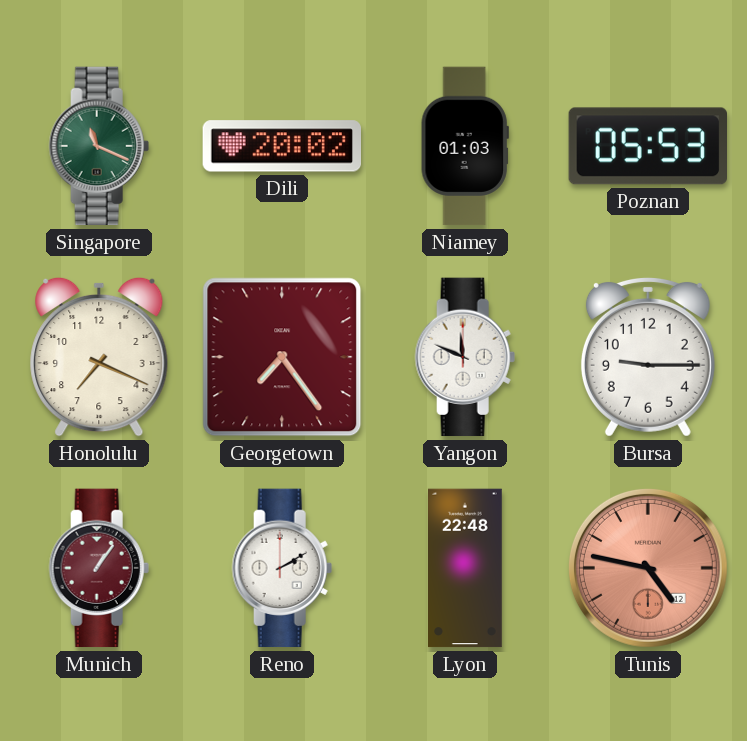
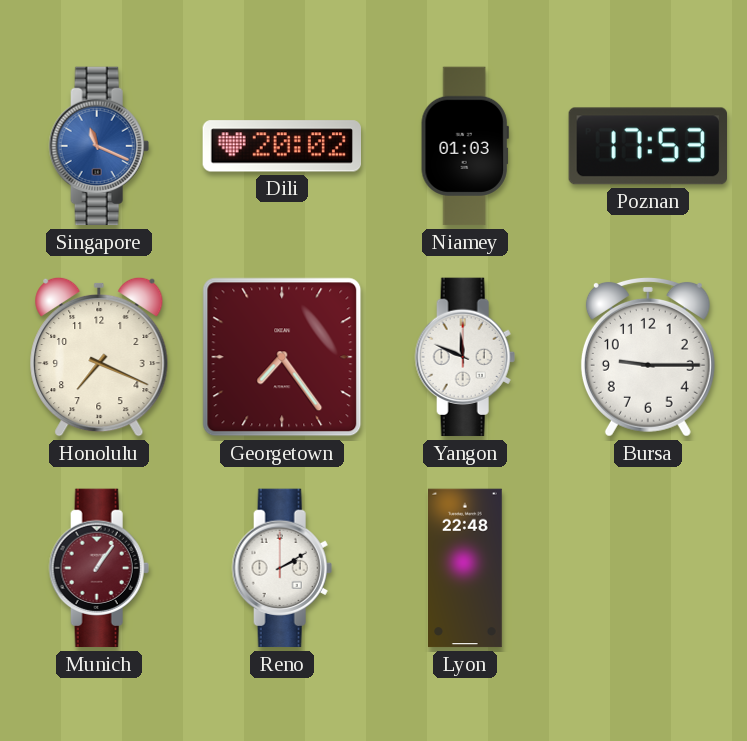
Singapore dial: green -> blue
Poznan: 05:53 -> 17:53
Tunis: 4:47 -> none
